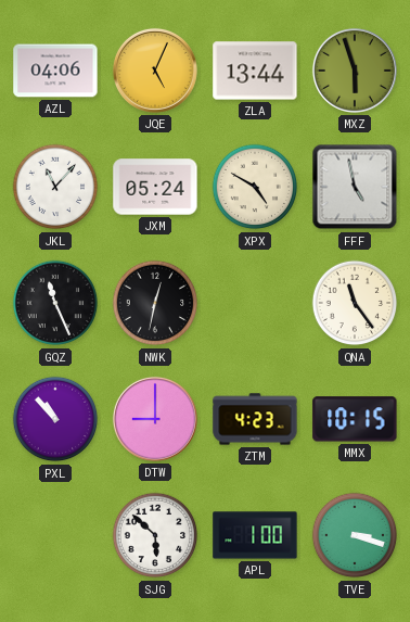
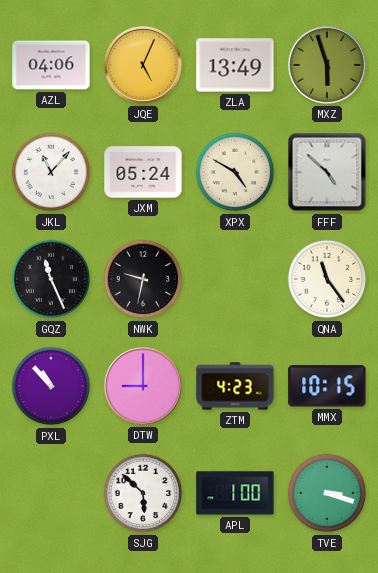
ZLA: 13:44 -> 13:49
FFF: 4:58 -> 4:52
NWK: 12:32 -> 9:32
